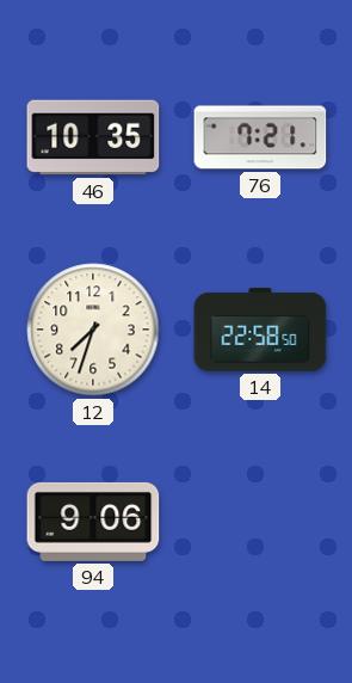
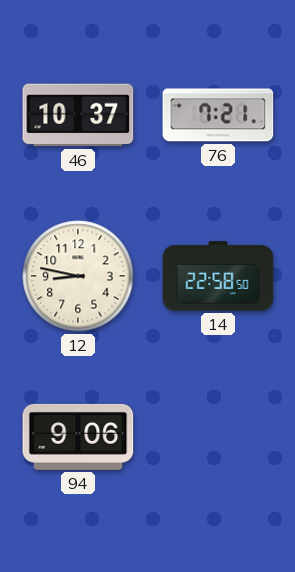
46: 10:35 -> 10:37
12: 7:33 -> 8:47
